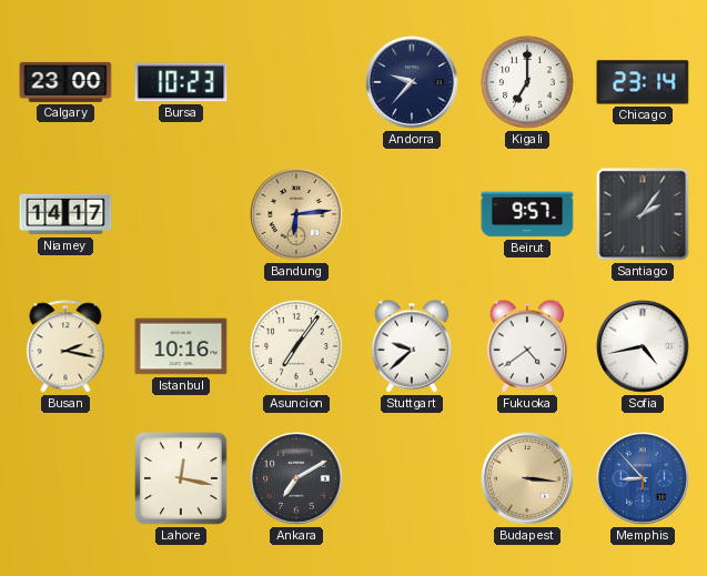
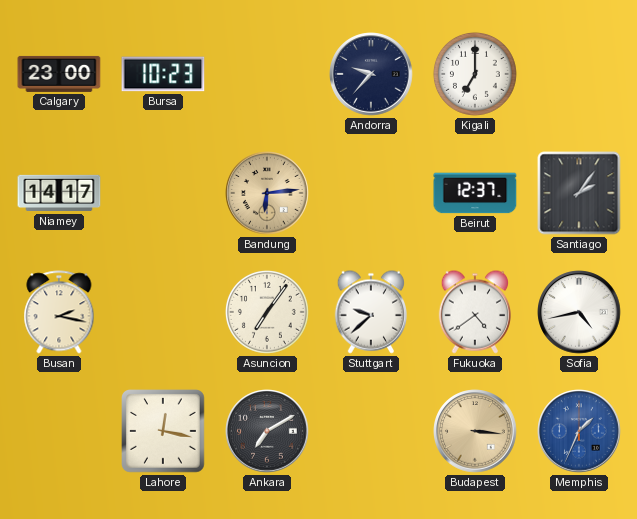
Chicago: 23:14 -> none
Beirut: 9:57 -> 12:37
Istanbul: 10:16 -> none
Memphis: 8:53 -> 1:34
